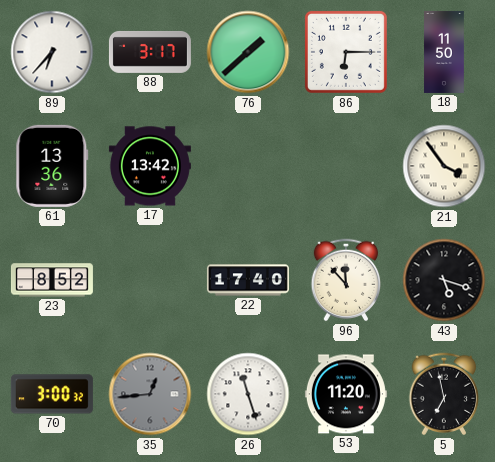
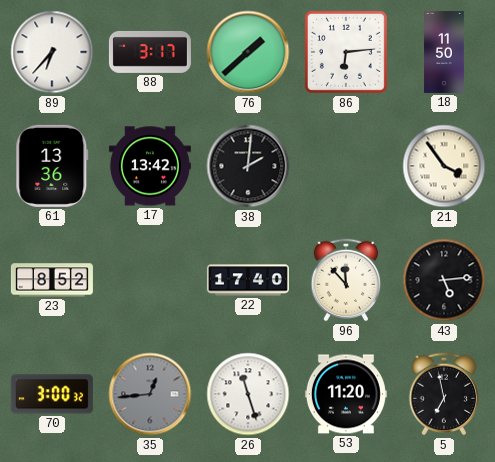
86: 6:15 -> 6:14
38: none -> 2:01
43: 5:18 -> 5:14
